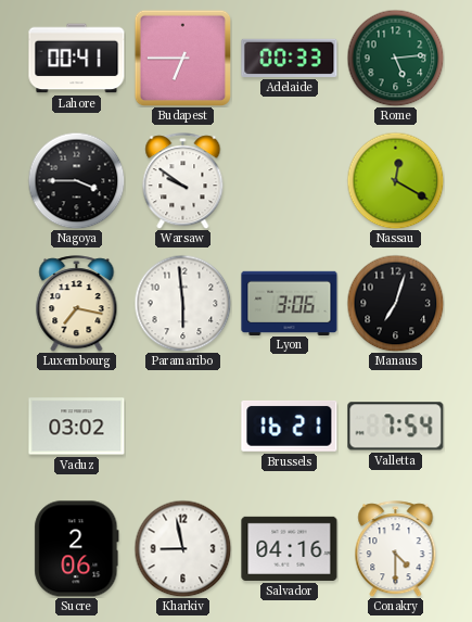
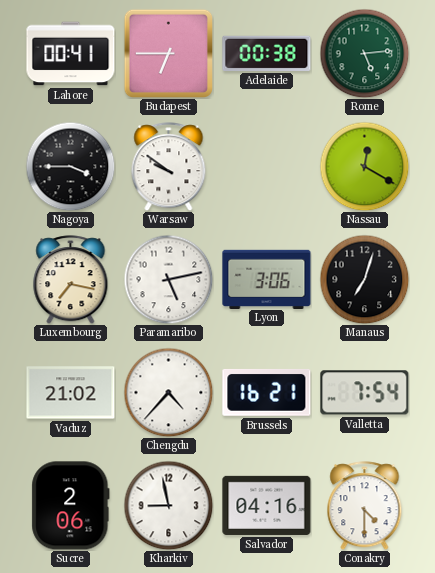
Adelaide: 00:33 -> 00:38
Paramaribo: 5:59 -> 5:13
Vaduz: 03:02 -> 21:02
Chengdu: none -> 4:37
